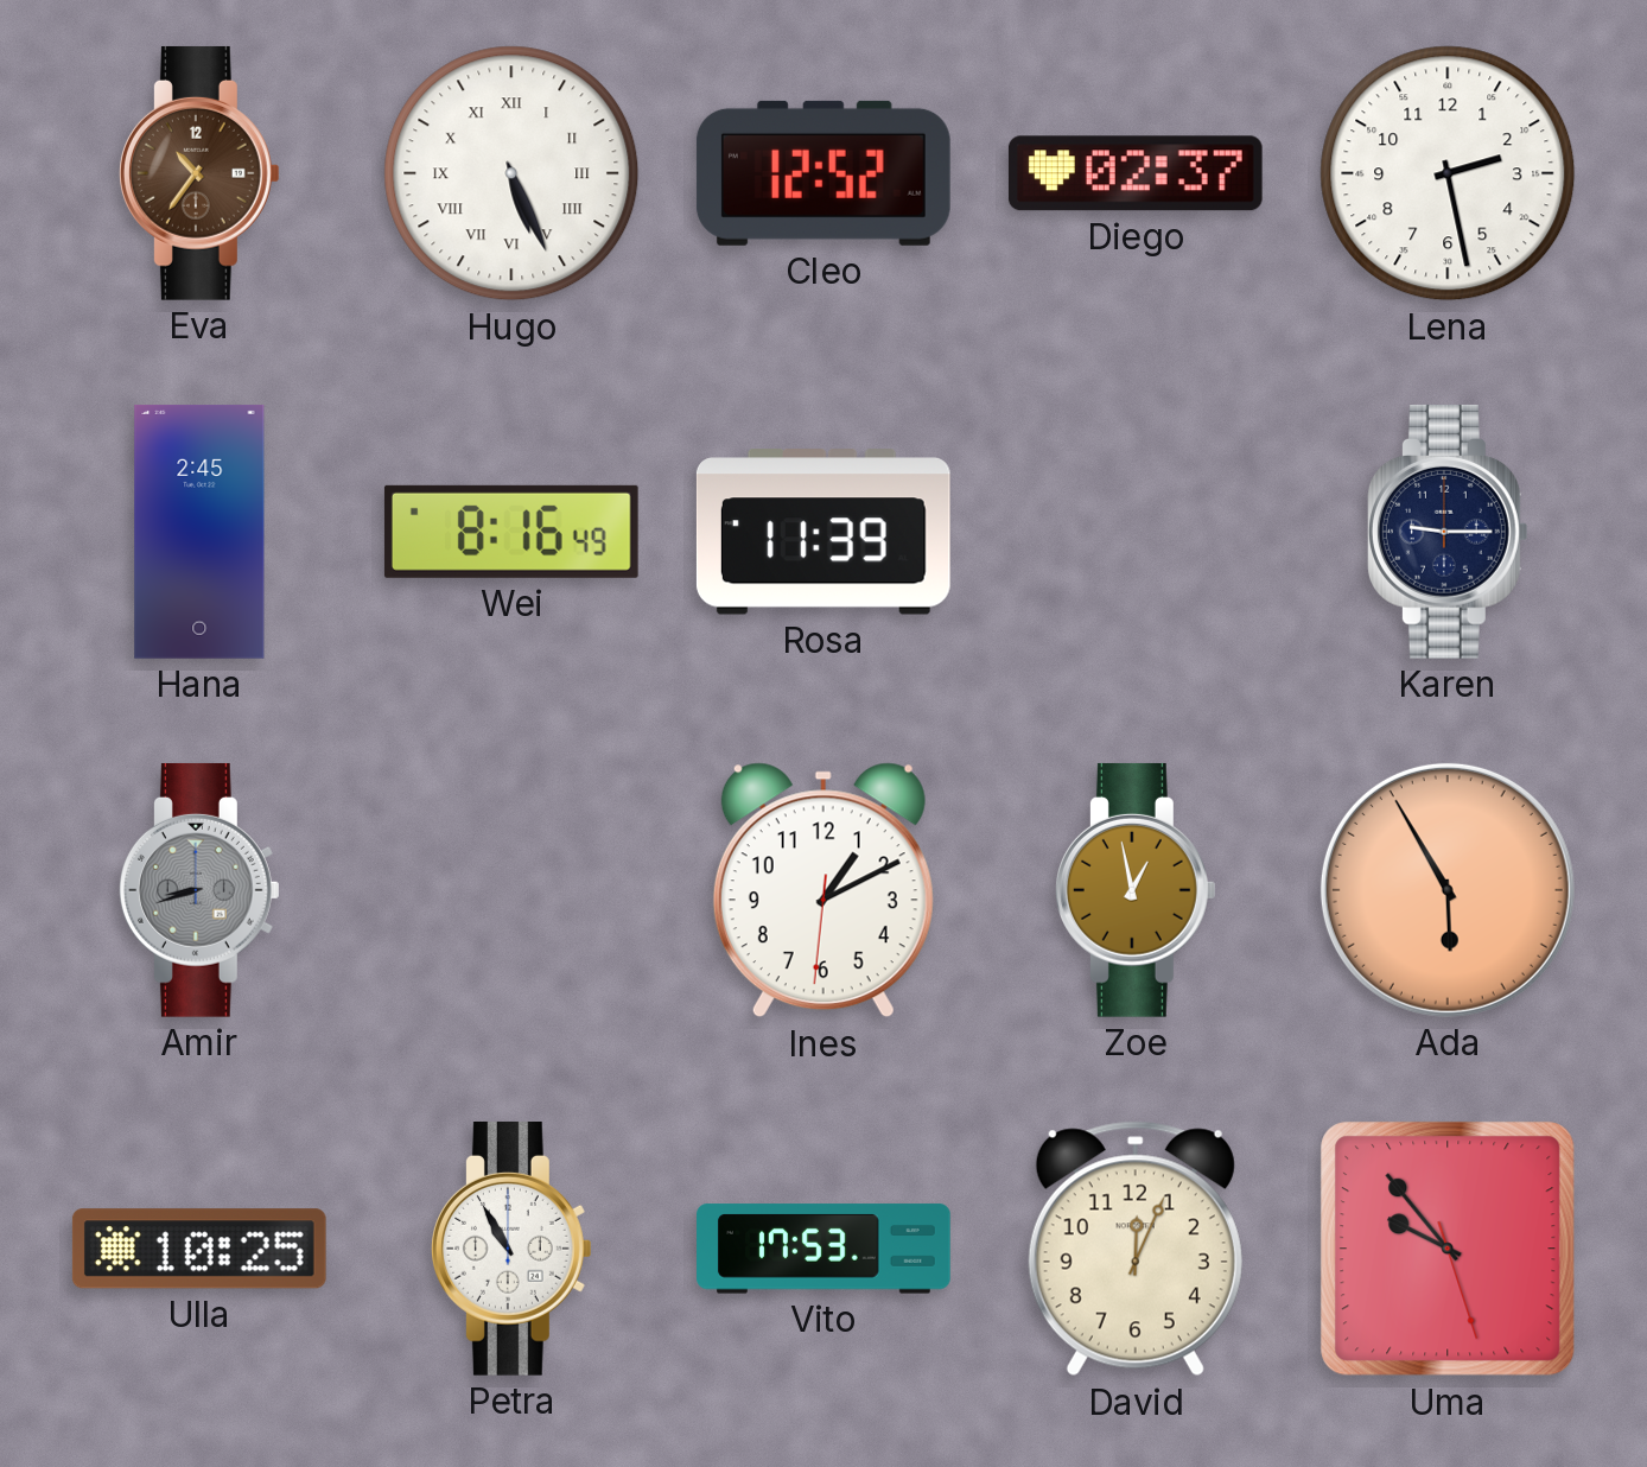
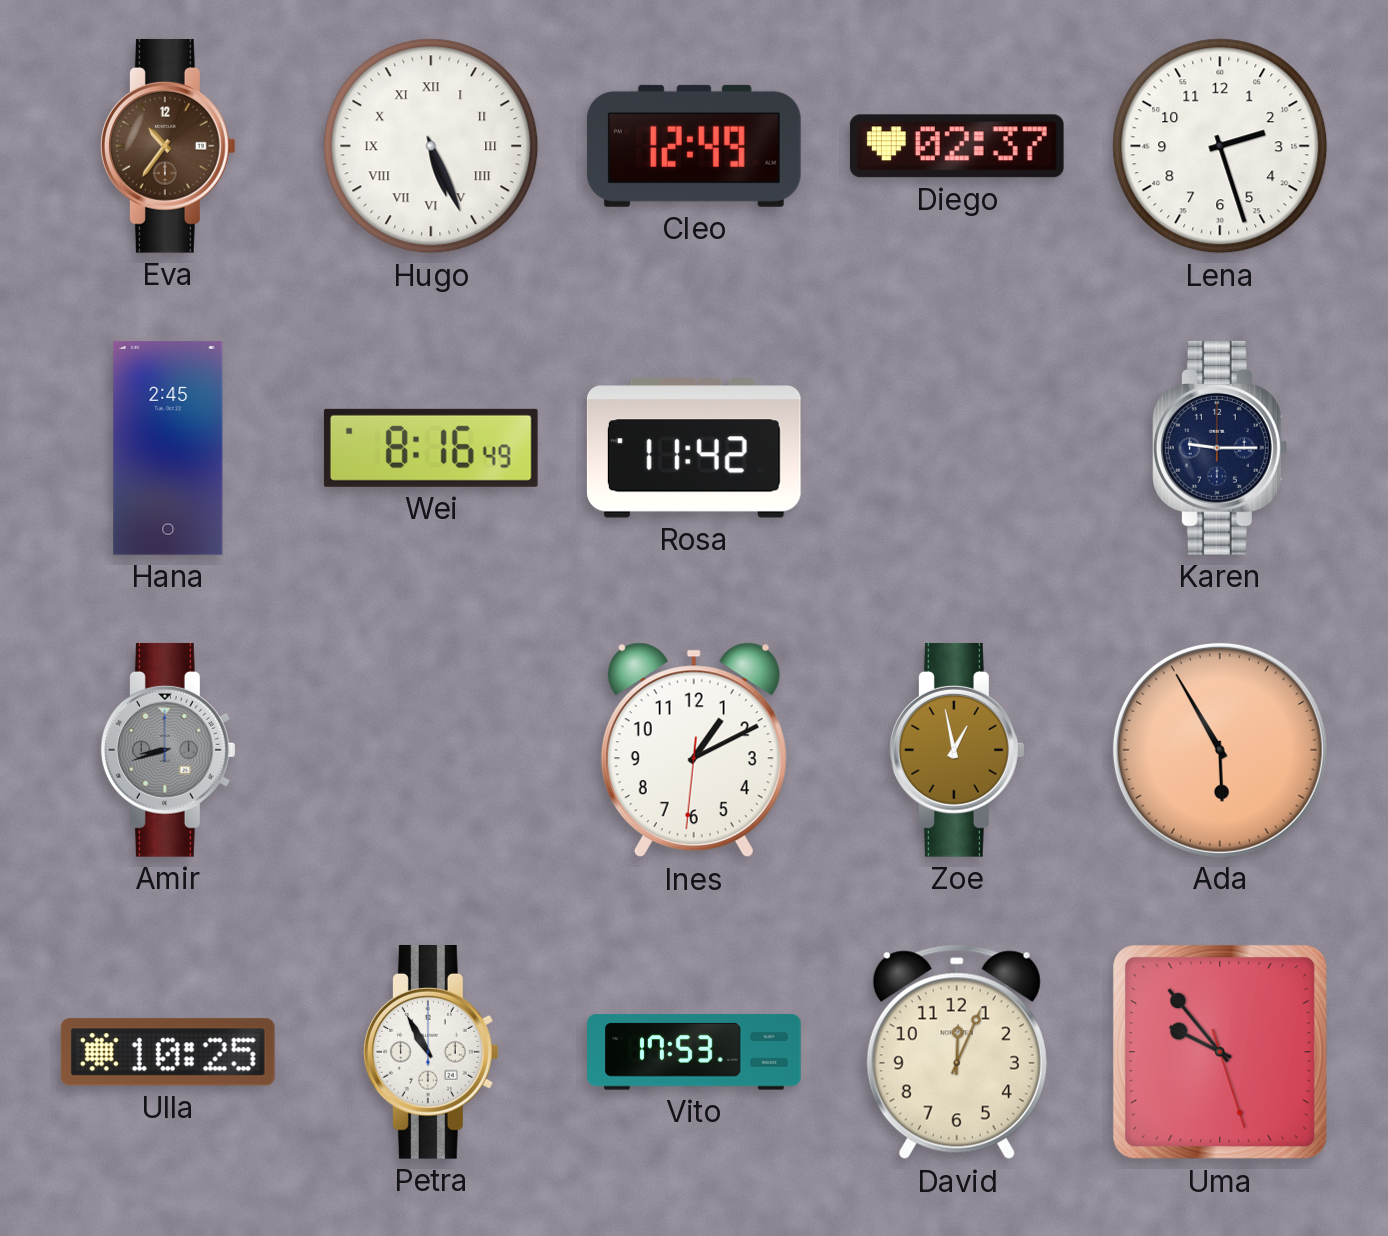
Cleo: 12:52 -> 12:49
Lena: 2:28 -> 2:27
Rosa: 11:39 -> 11:42
